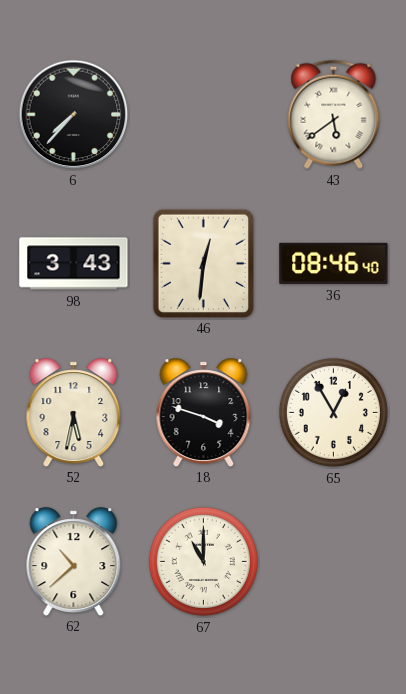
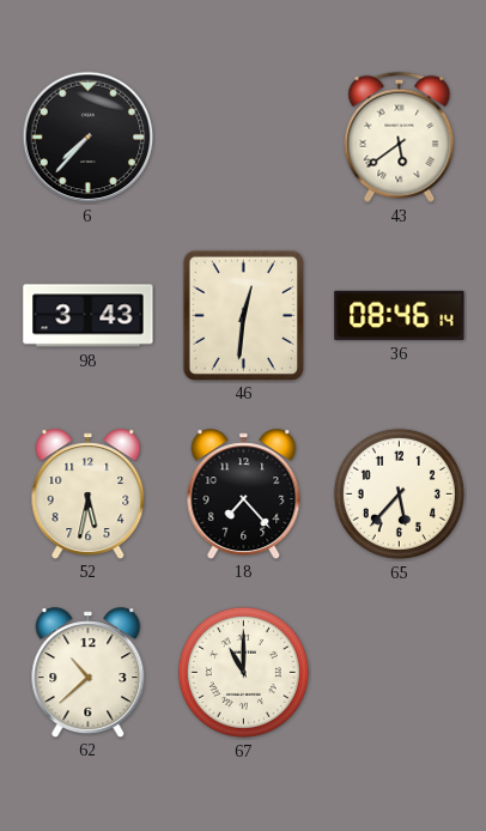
36: 08:46:40 -> 08:46:14
18: 3:48 -> 7:23
65: 12:55 -> 5:37
